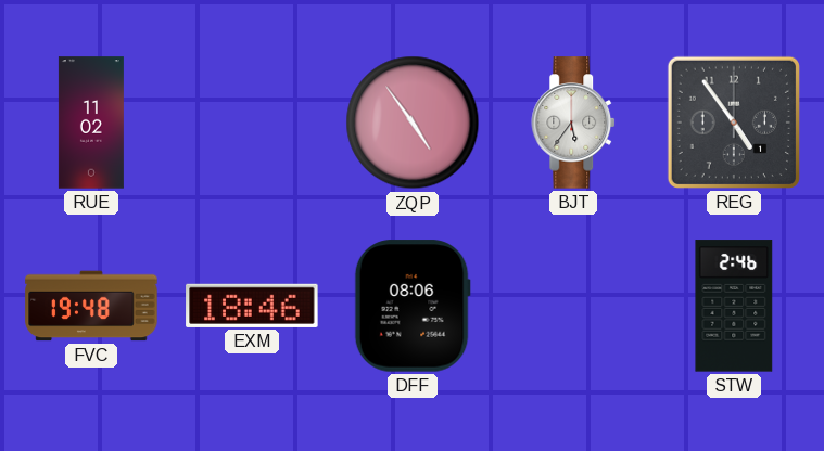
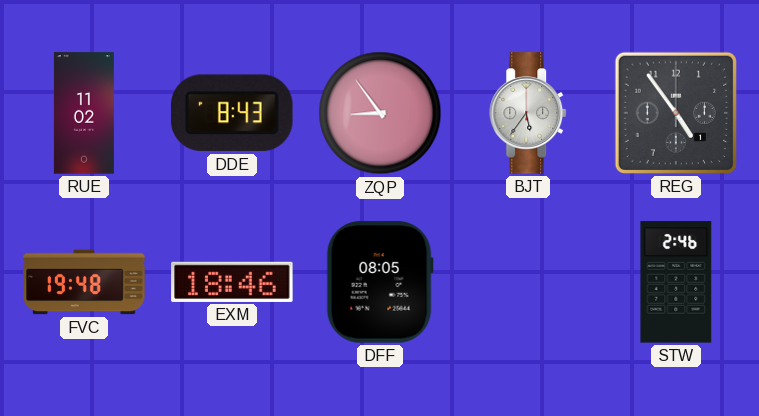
DDE: none -> 8:43
ZQP: 4:54 -> 8:54
DFF: 08:06 -> 08:05
